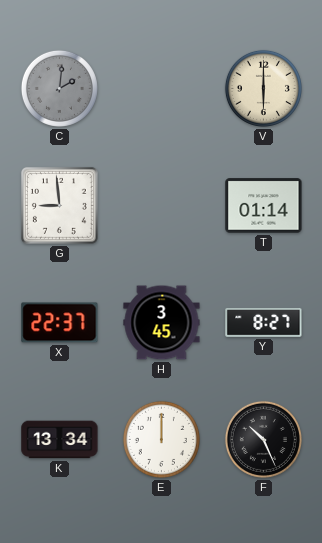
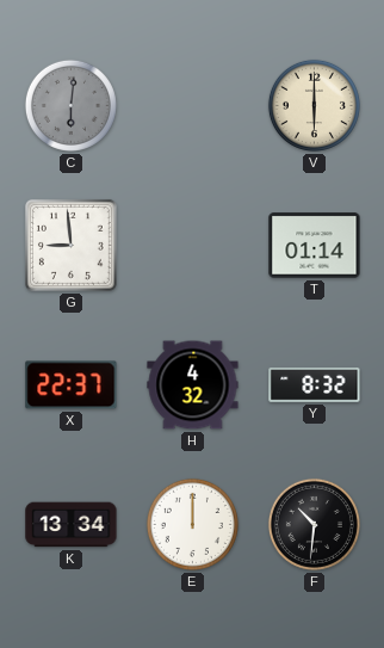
C: 2:01 -> 6:01
H: 3:45 -> 4:32
Y: 8:27 -> 8:32
F: 10:26 -> 10:31
